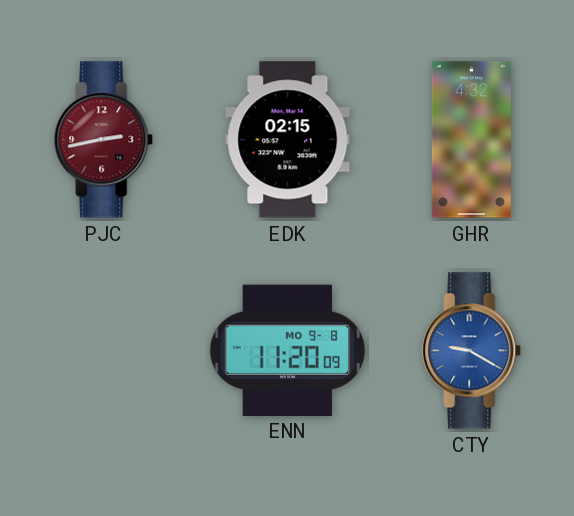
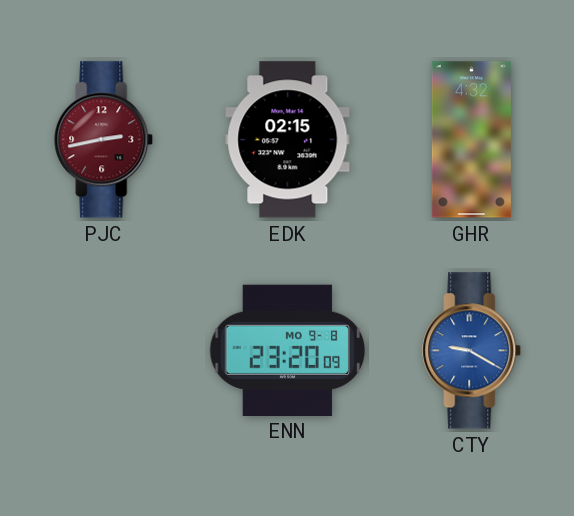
ENN: 11:20 -> 23:20
